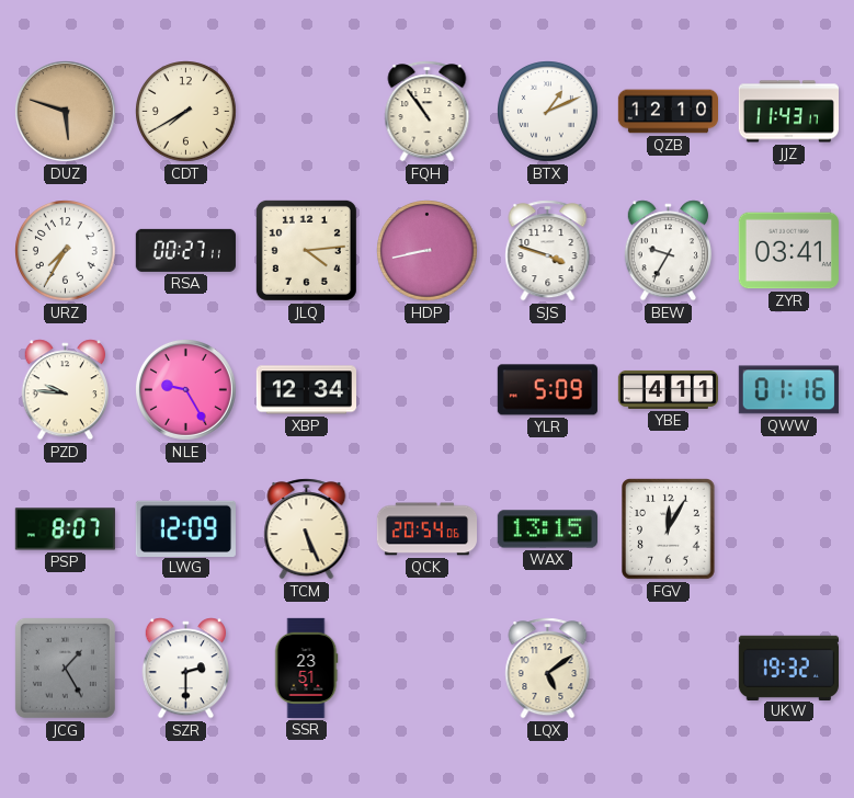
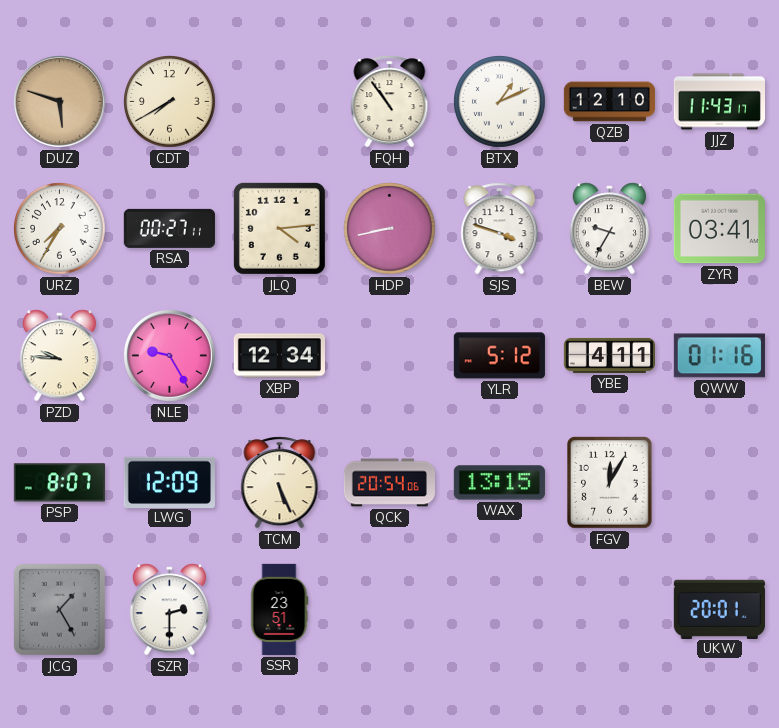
YLR: 5:09 -> 5:12
LQX: 5:09 -> none
UKW: 19:32 -> 20:01
